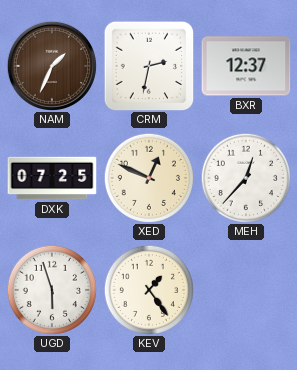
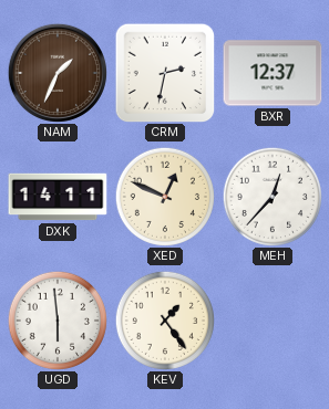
DXK: 07:25 -> 14:11
UGD: 5:57 -> 5:59
